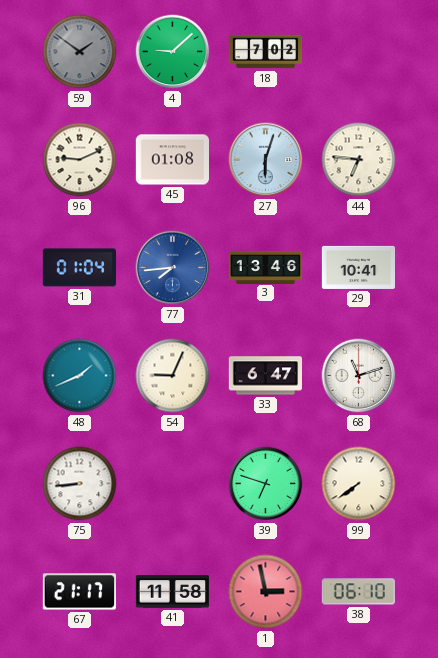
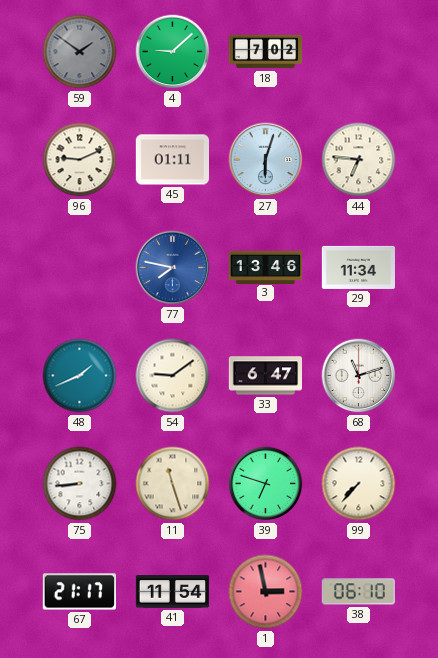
45: 01:08 -> 01:11
31: 01:04 -> none
77: 7:44 -> 7:47
29: 10:41 -> 11:34
54: 9:04 -> 9:09
11: none -> 11:27
99: 7:39 -> 7:37
41: 11:58 -> 11:54
